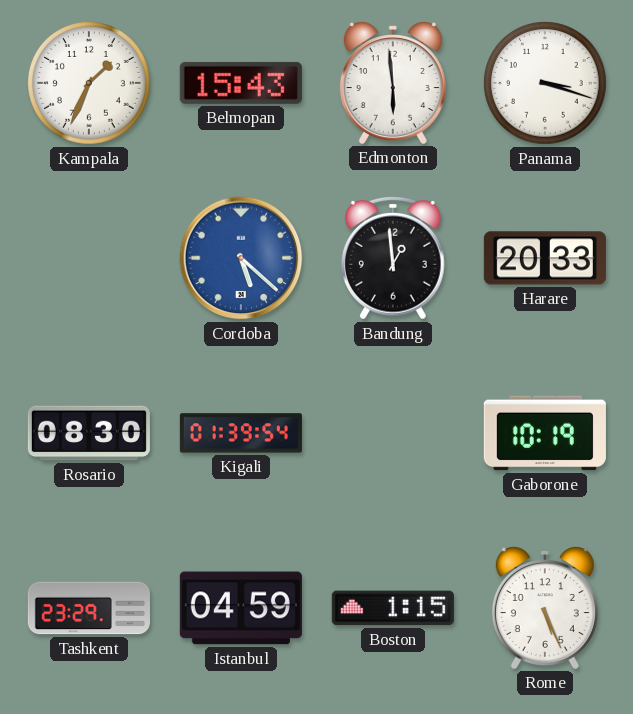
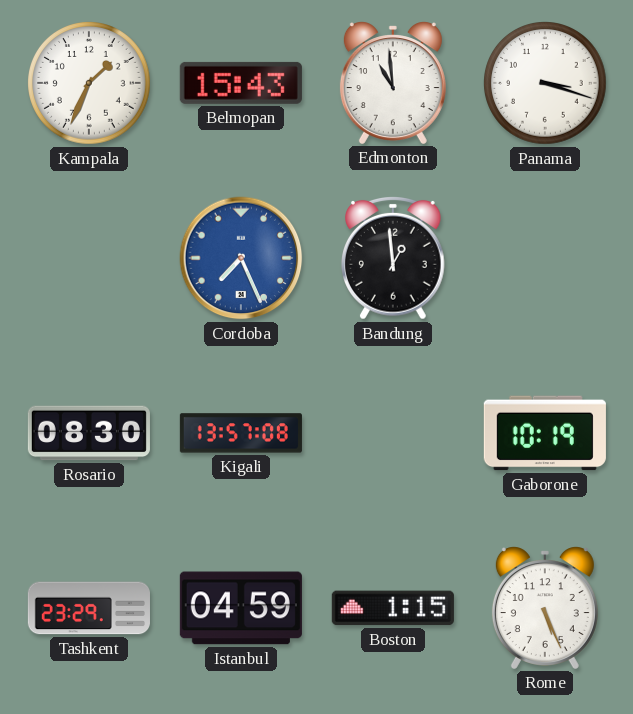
Edmonton: 5:59 -> 10:59
Cordoba: 5:22 -> 7:26
Harare: 20:33 -> none
Kigali: 01:39 -> 13:57
